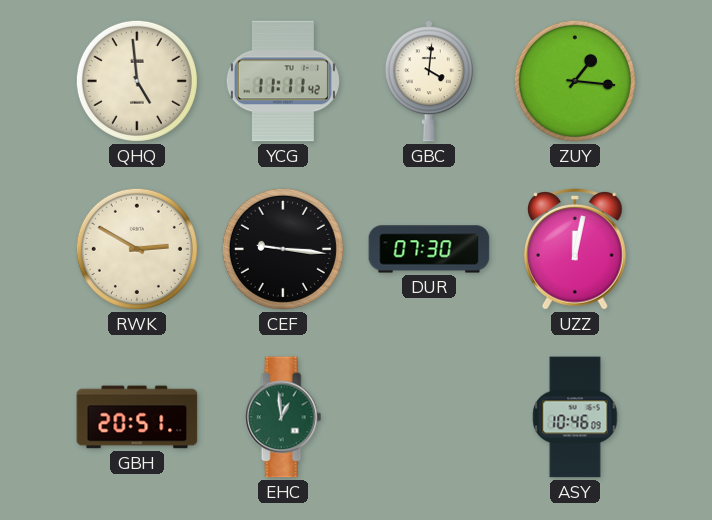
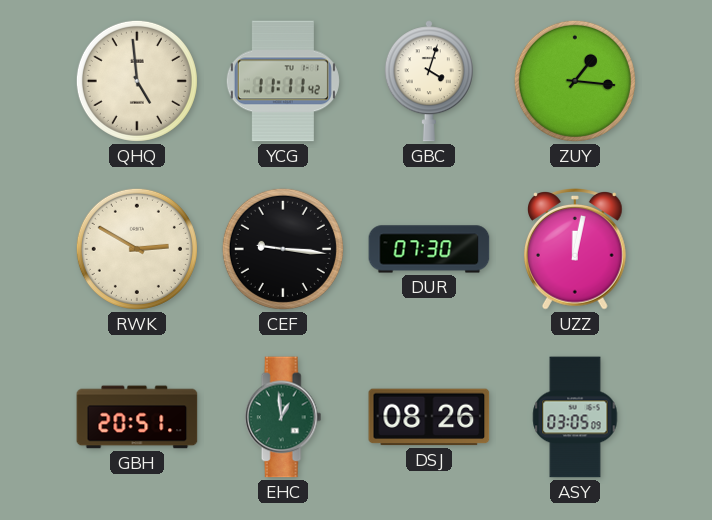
GBC: 4:01 -> 4:03
DSJ: none -> 08:26
ASY: 10:46 -> 03:05
